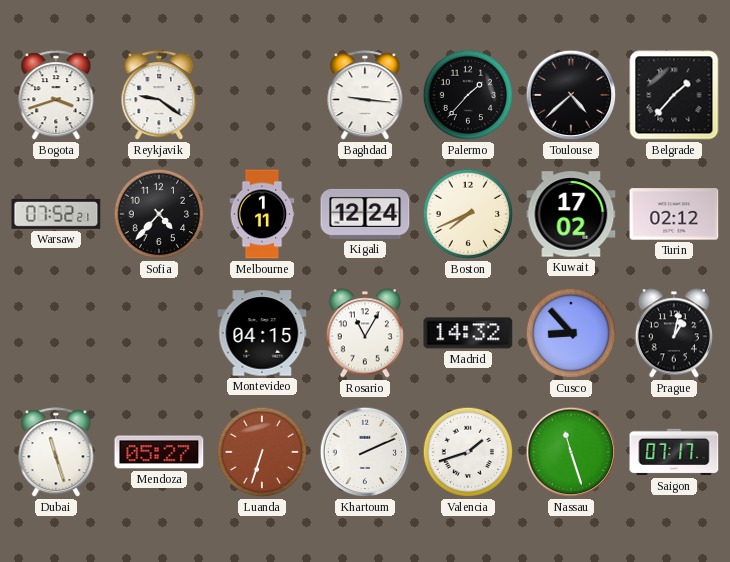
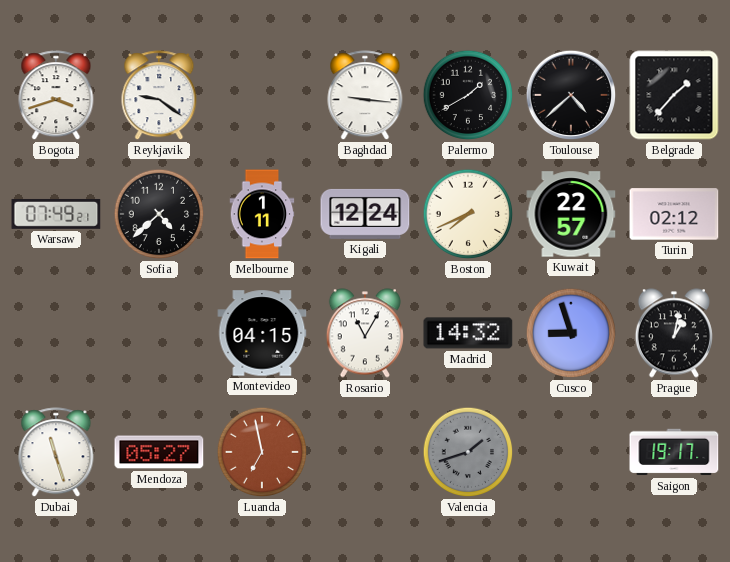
Palermo: 1:37 -> 1:40
Warsaw: 07:52 -> 07:49
Sofia: 4:37 -> 4:38
Kuwait: 17:02 -> 22:57
Cusco: 8:53 -> 8:57
Luanda: 6:33 -> 6:58
Khartoum: 2:11 -> none
Valencia dial: white -> grey
Nassau: 11:27 -> none
Saigon: 07:17 -> 19:17
